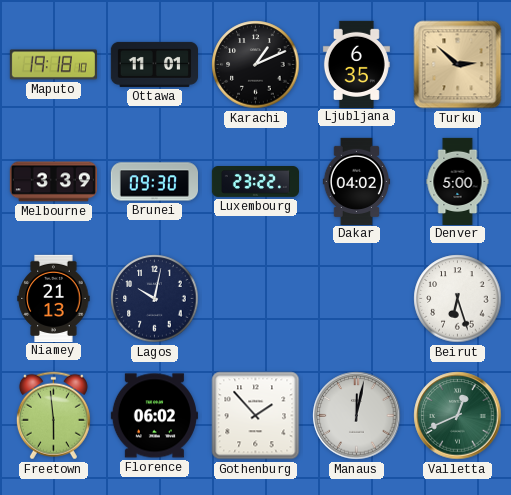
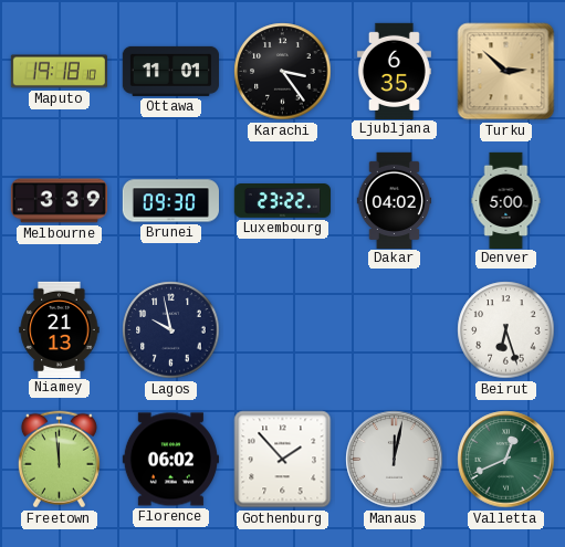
Karachi: 1:11 -> 3:24
Lagos: 10:02 -> 9:58
Freetown: 5:59 -> 11:59
